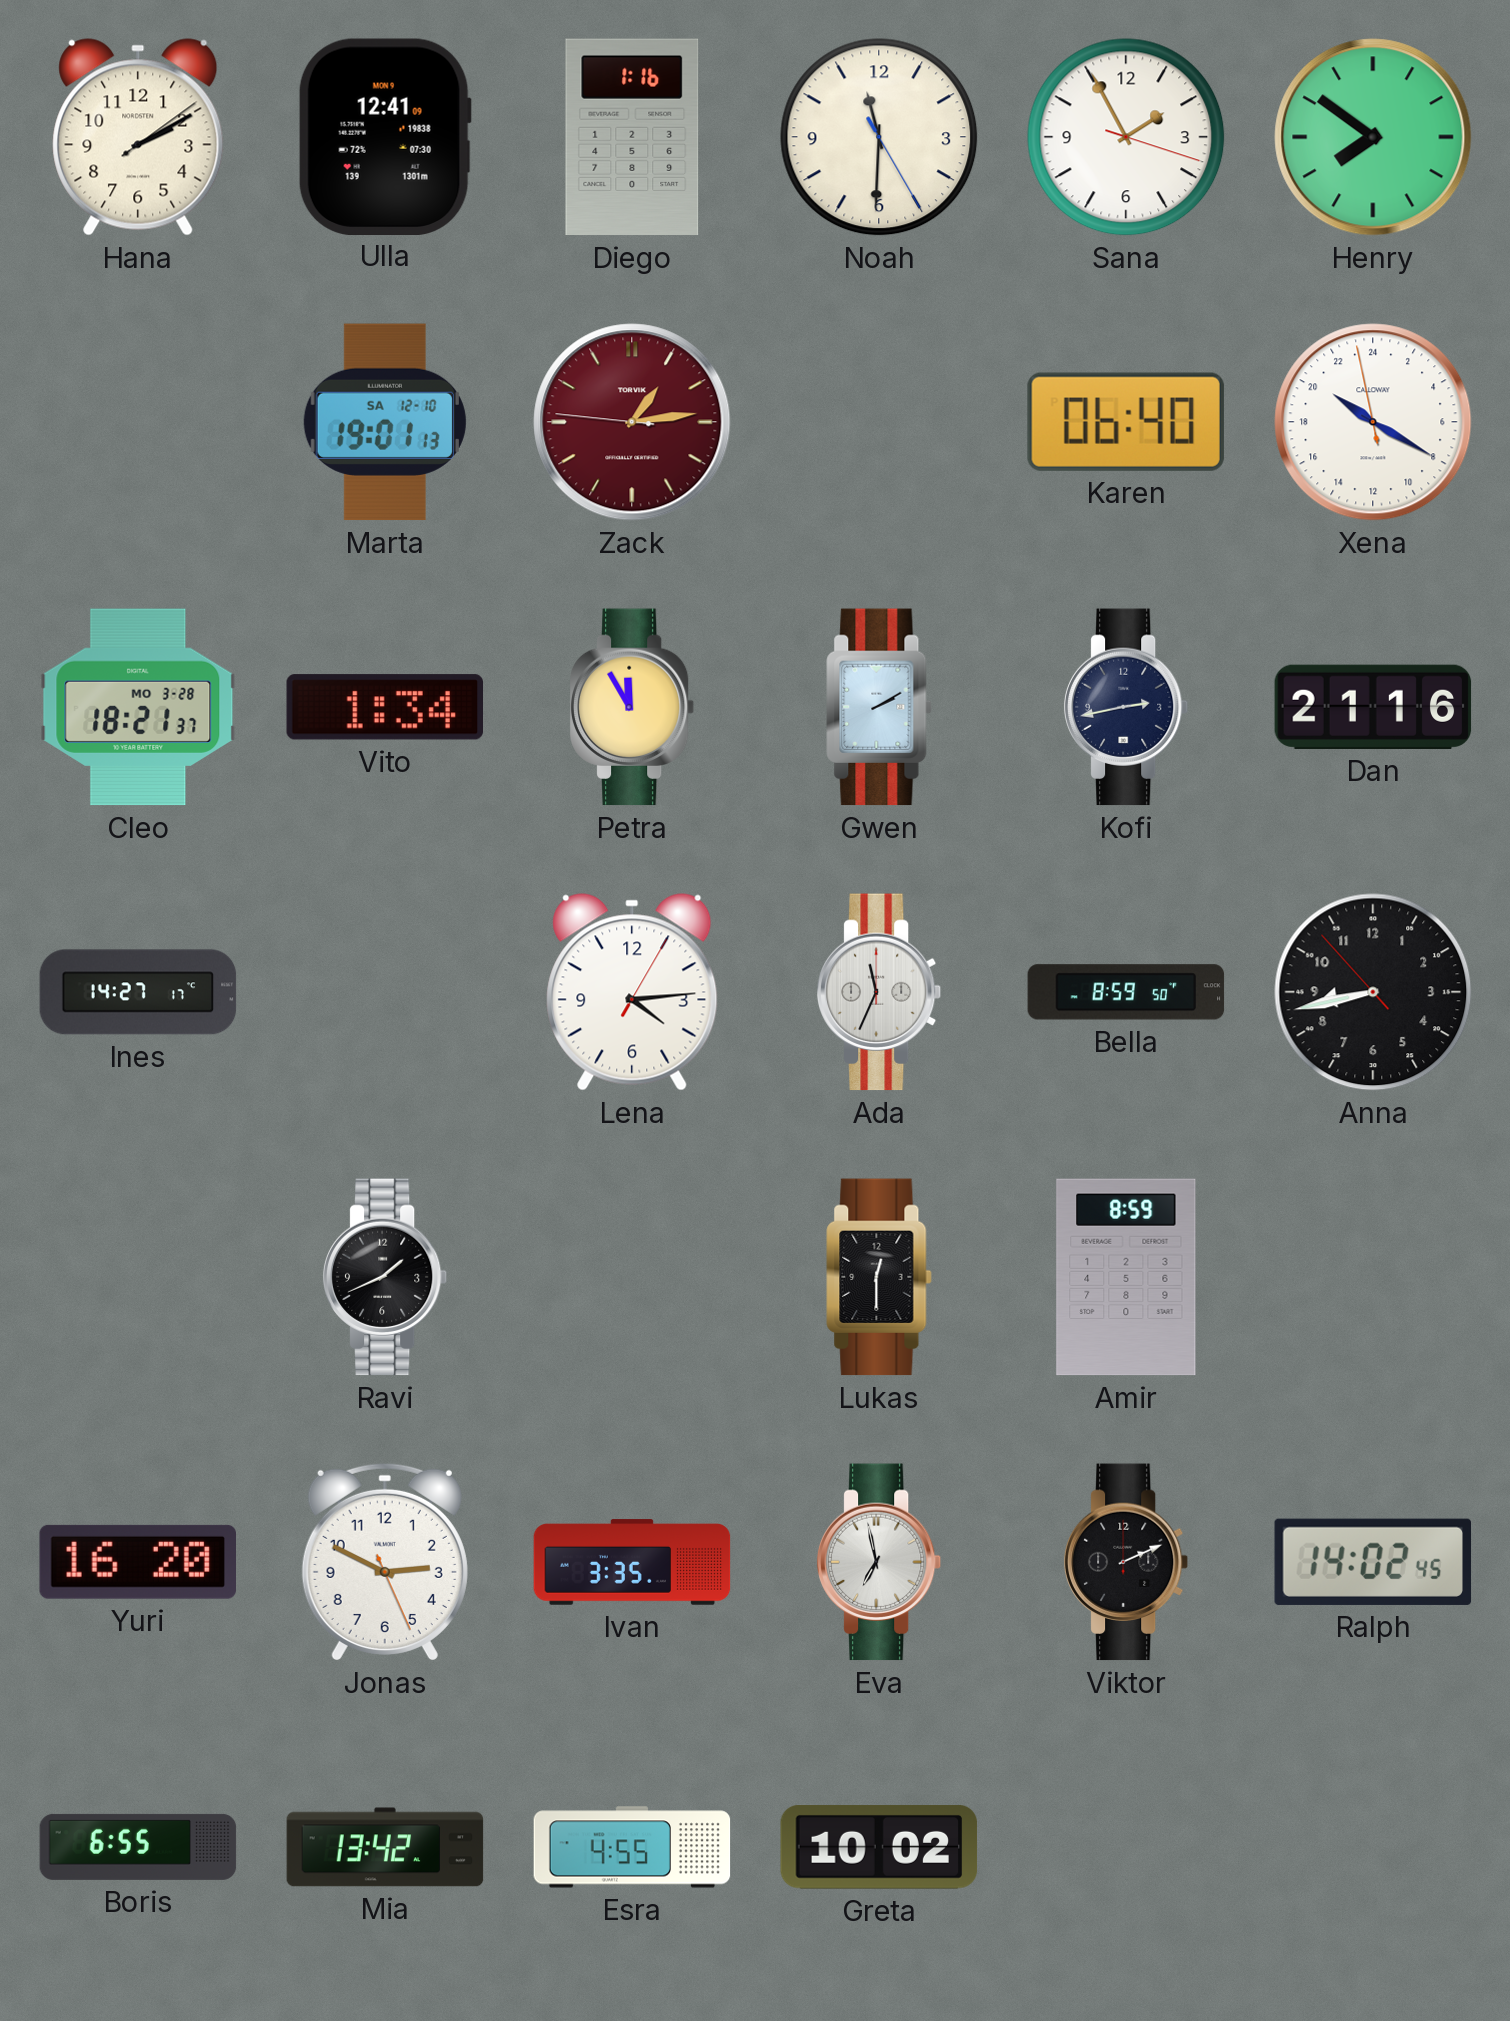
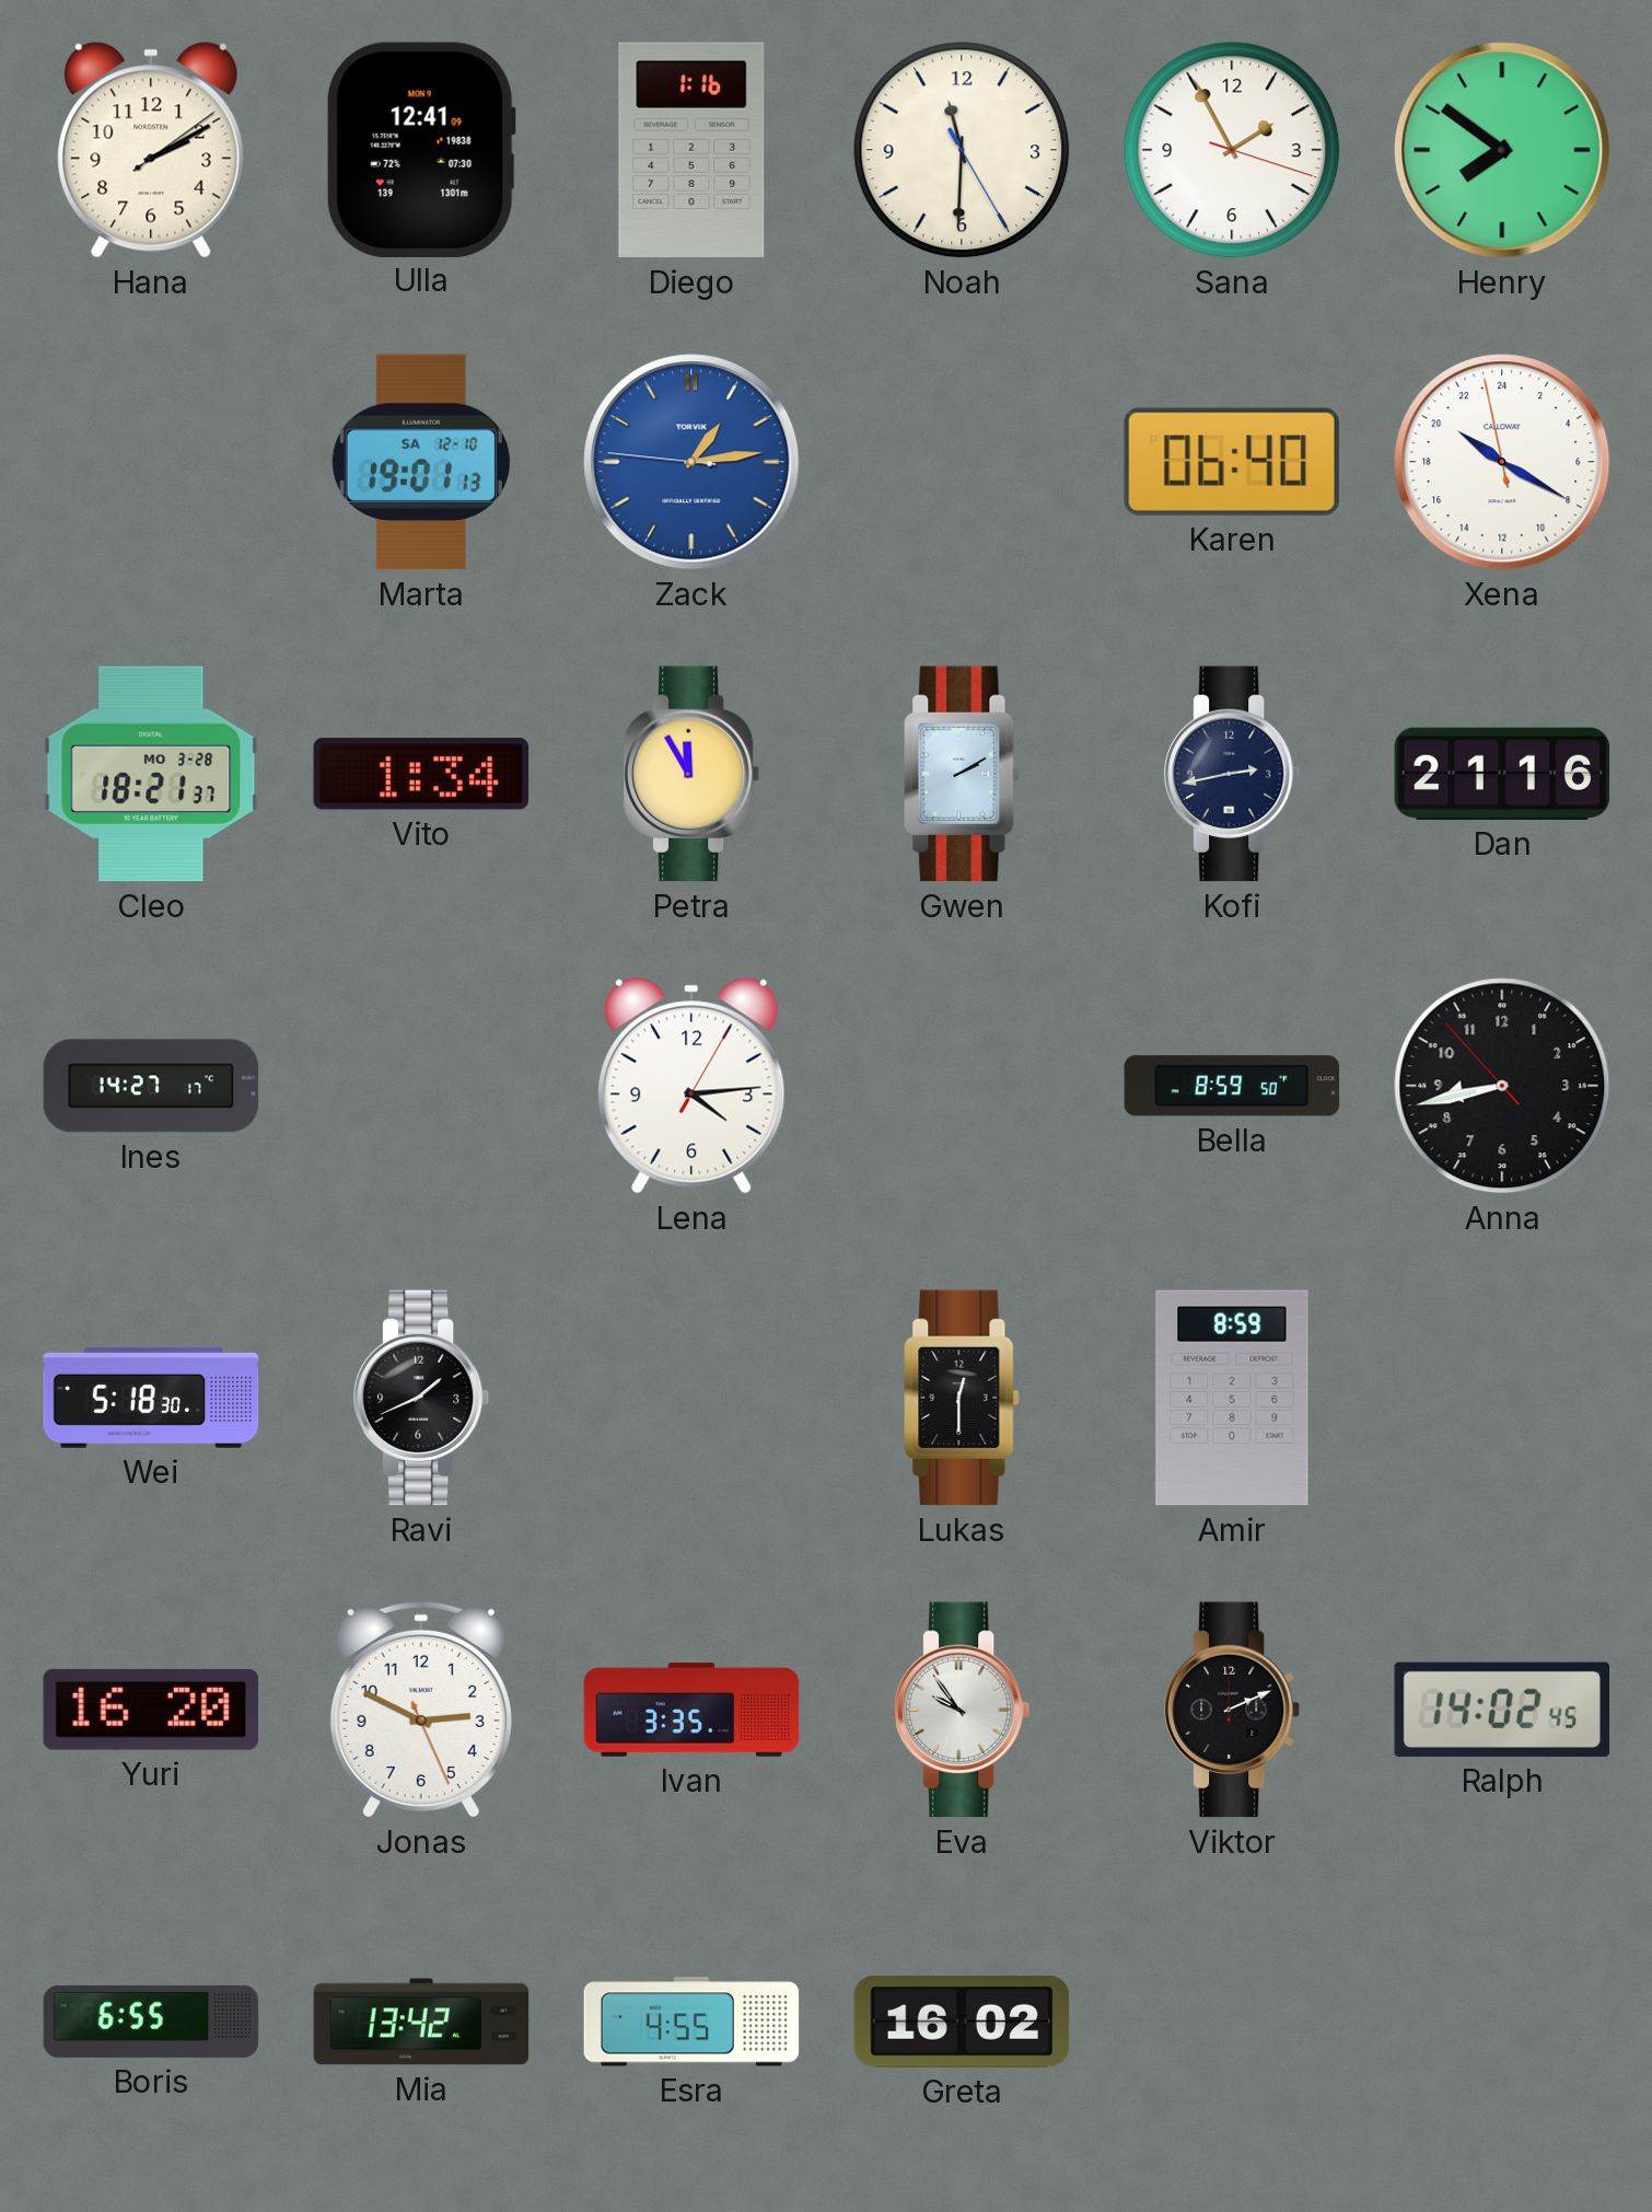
Zack dial: burgundy -> blue
Ada: 11:34 -> none
Wei: none -> 5:18
Eva: 6:58 -> 9:54
Greta: 10:02 -> 16:02
